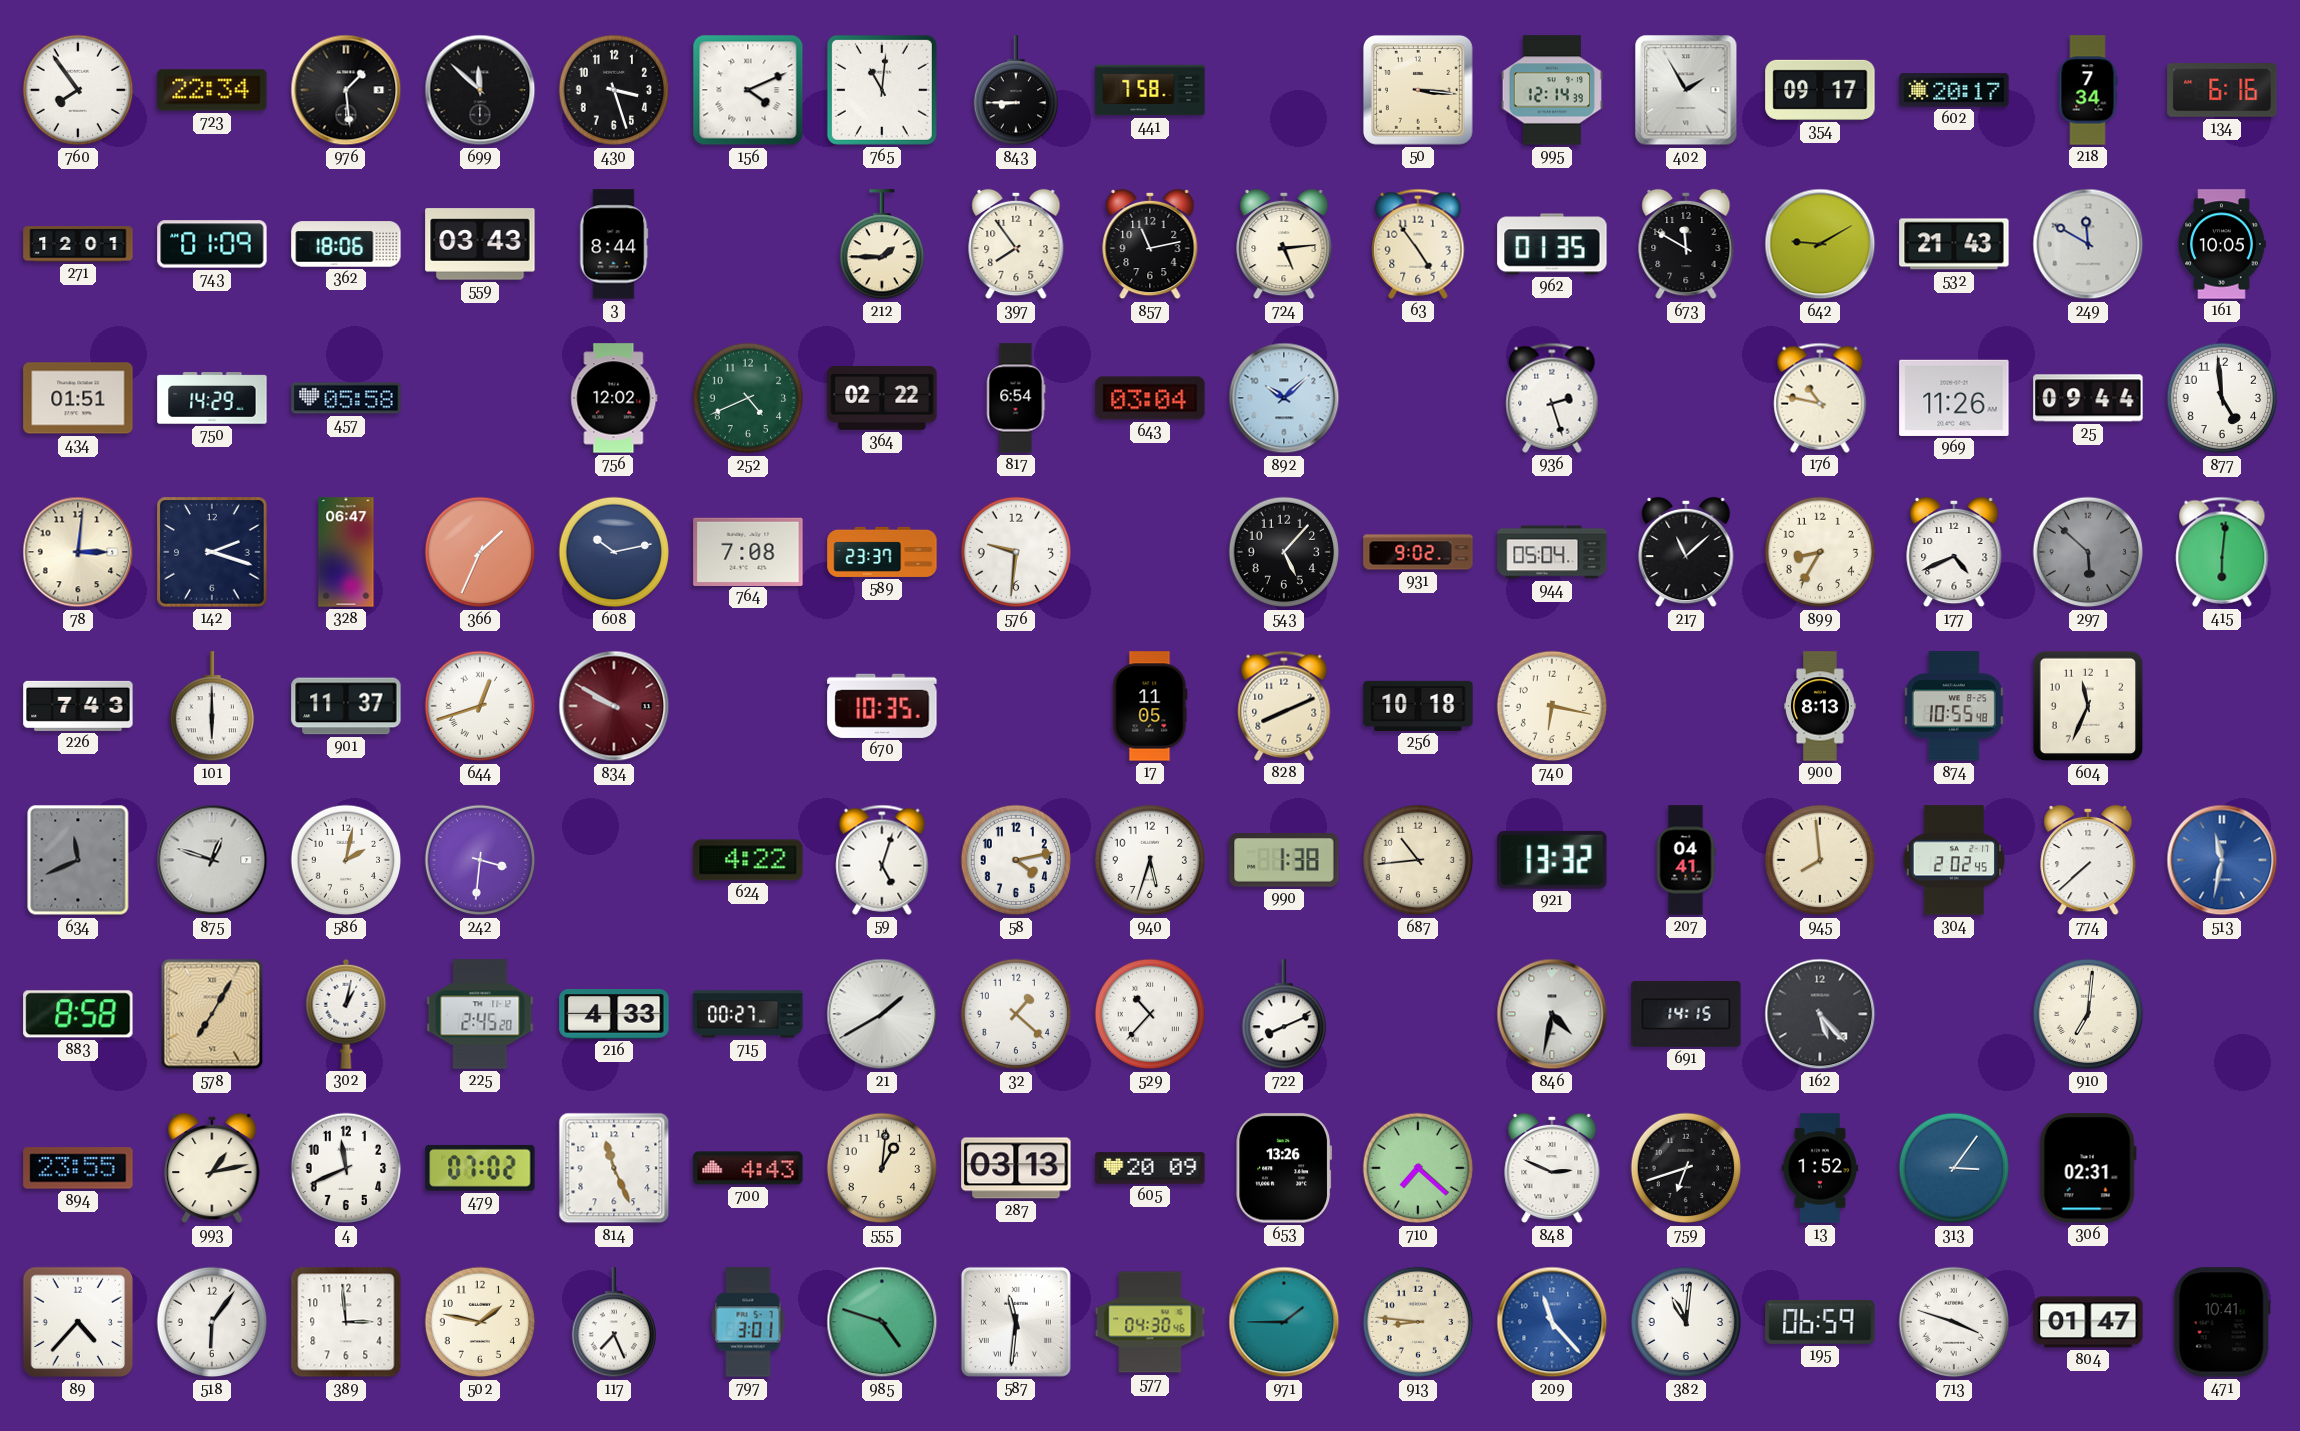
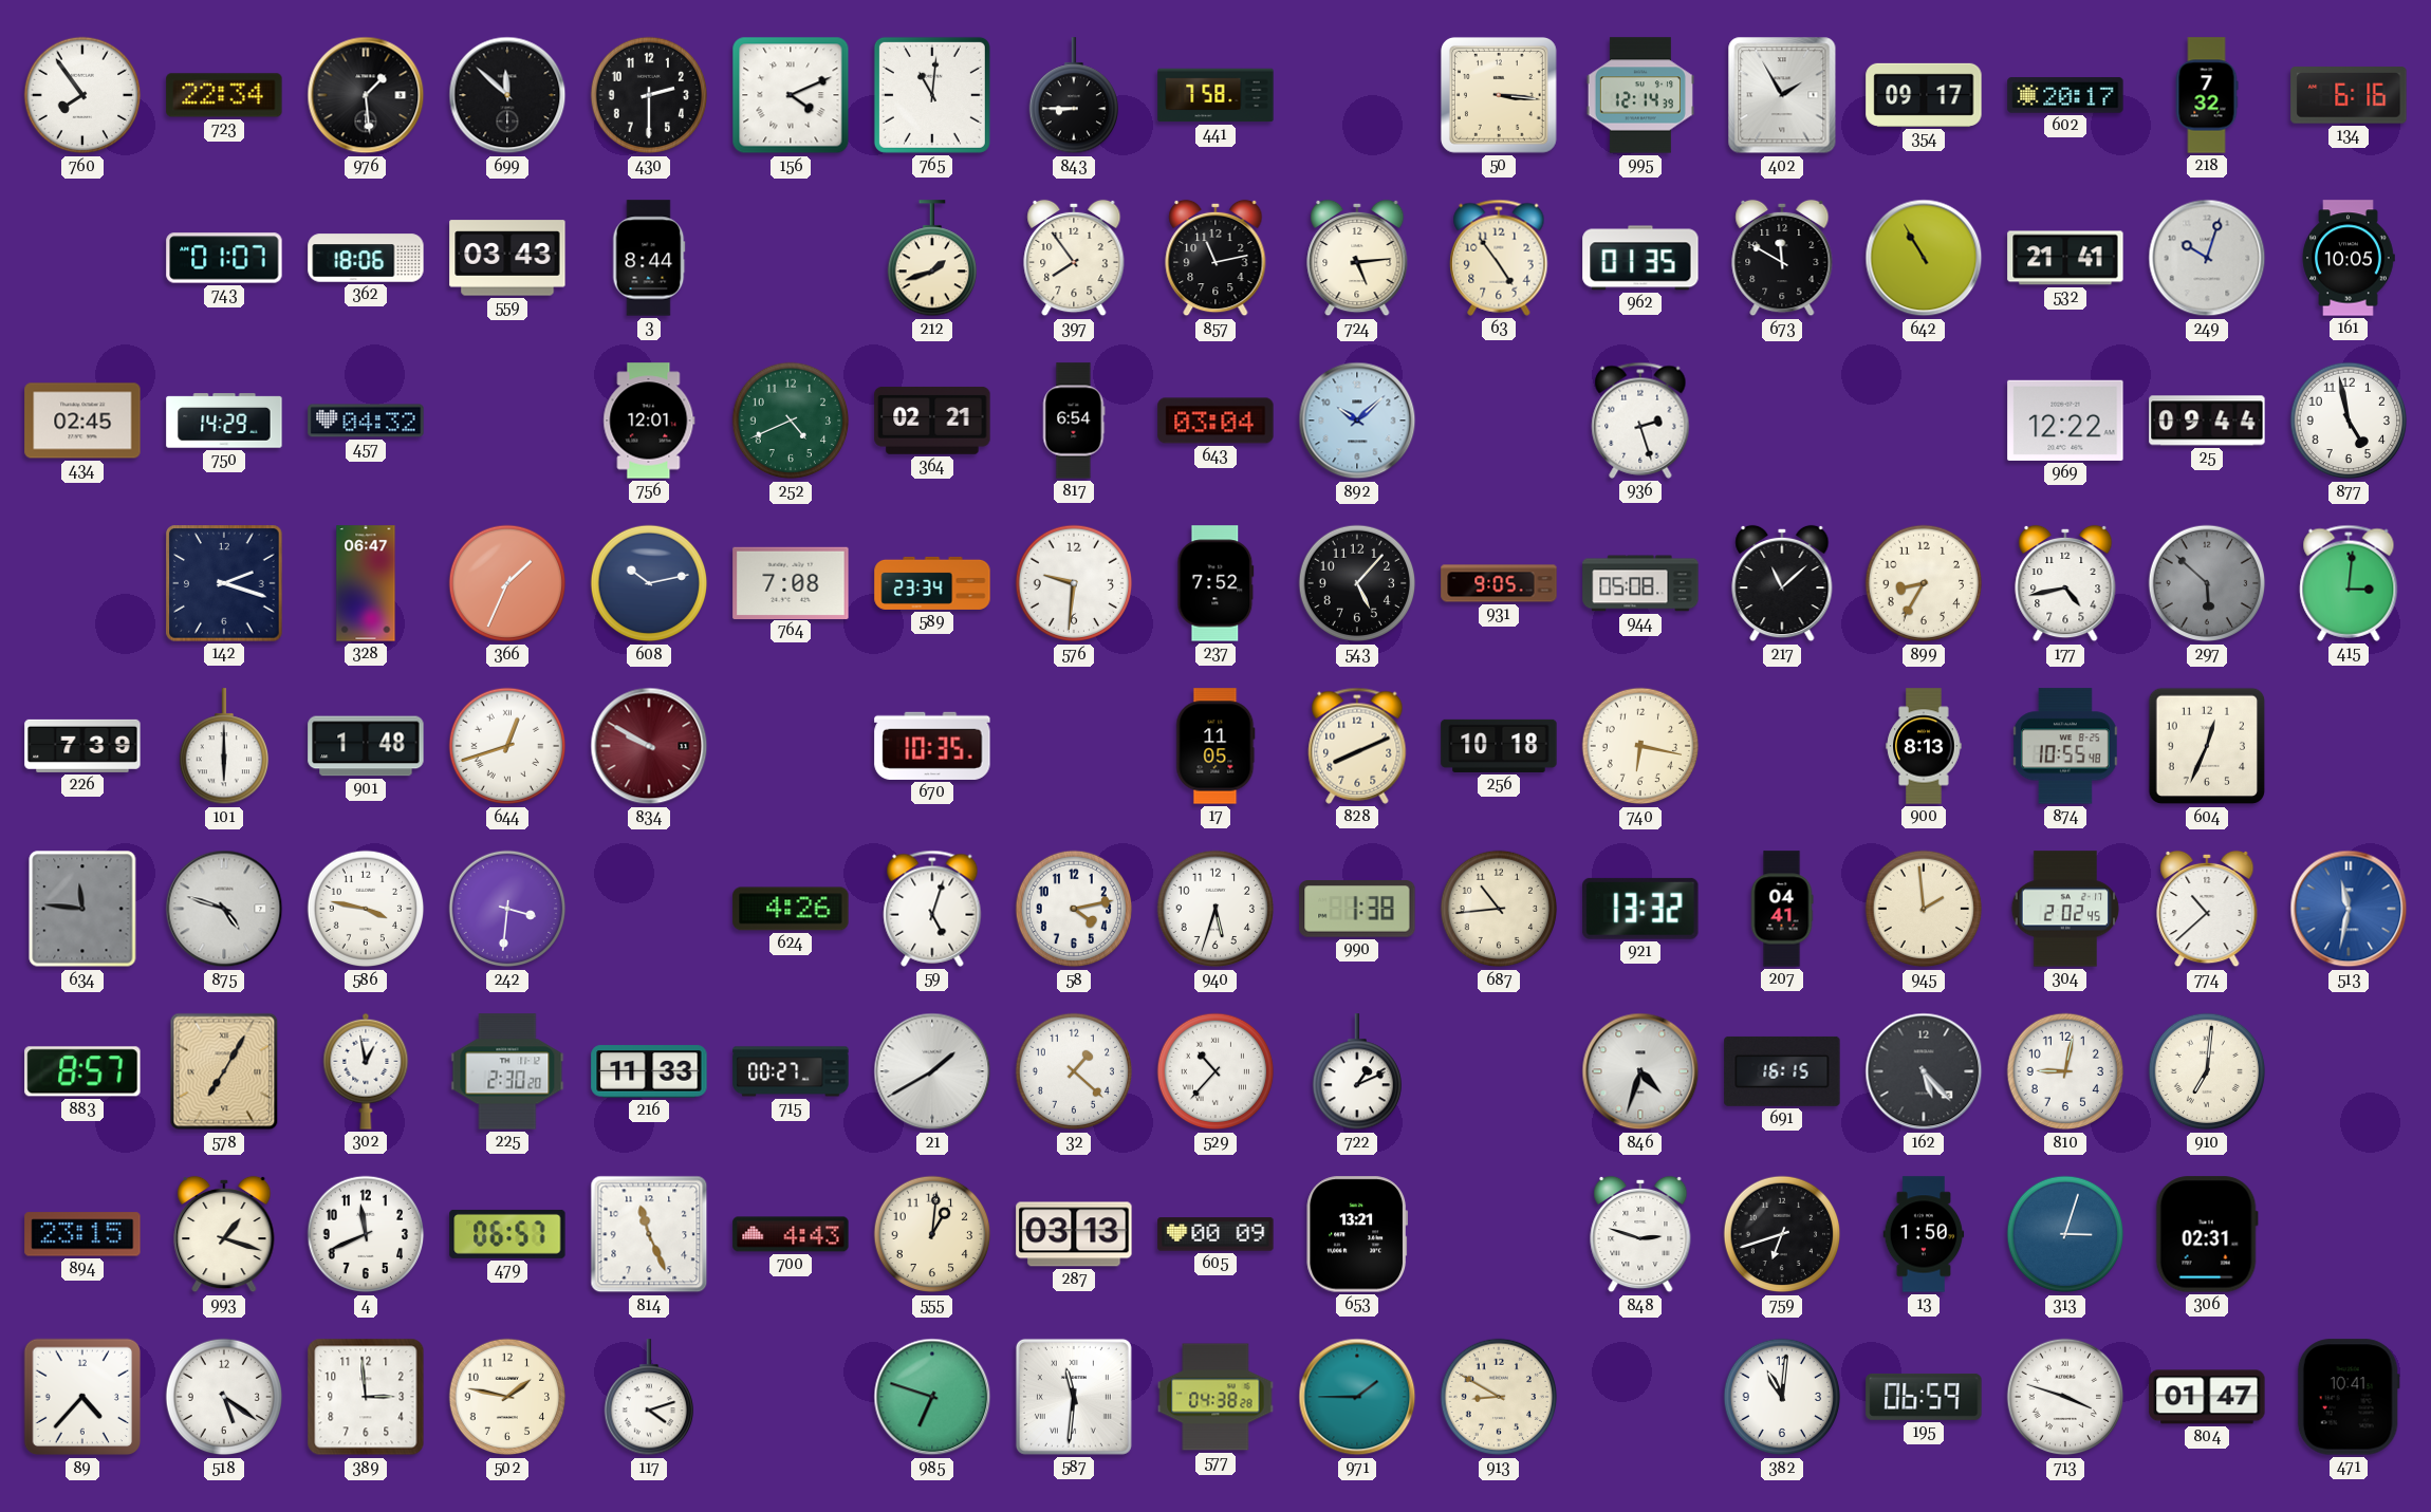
430: 3:27 -> 2:30
218: 7:34 -> 7:32
271: 12:01 -> none
743: 01:09 -> 01:07
212: 1:45 -> 1:42
642: 9:10 -> 10:55
532: 21:43 -> 21:41
249: 11:50 -> 10:03
434: 01:51 -> 02:45
457: 05:58 -> 04:32
756: 12:02 -> 12:01
364: 02:22 -> 02:21
176: 10:47 -> none
969: 11:26 -> 12:22
877: 4:59 -> 4:58
78: 3:01 -> none
589: 23:37 -> 23:34
237: none -> 7:52
931: 9:02 -> 9:05
944: 05:04 -> 05:08
177: 4:41 -> 4:43
415: 6:01 -> 3:01
226: 7:43 -> 7:39
901: 11:37 -> 1:48
604: 11:34 -> 12:34
634: 11:41 -> 11:46
875: 12:48 -> 4:48
586: 2:02 -> 3:47
624: 4:22 -> 4:26
945: 7:59 -> 1:59
774: 7:38 -> 10:38
883: 8:58 -> 8:57
302: 1:02 -> 12:58
225: 2:45 -> 2:30
216: 4:33 -> 11:33
722: 8:11 -> 1:11
846: 4:32 -> 4:33
691: 14:15 -> 16:15
810: none -> 9:02
894: 23:55 -> 23:15
993: 1:13 -> 1:18
479: 07:02 -> 06:57
605: 20:09 -> 00:09
653: 13:26 -> 13:21
710: 7:22 -> none
848: 2:49 -> 2:48
13: 1:52 -> 1:50
313: 3:06 -> 3:03
518: 6:06 -> 5:21
117: 7:26 -> 4:12
797: 3:01 -> none
985: 4:48 -> 6:48
577: 04:30 -> 04:38
913: 8:46 -> 8:50
209: 11:23 -> none
